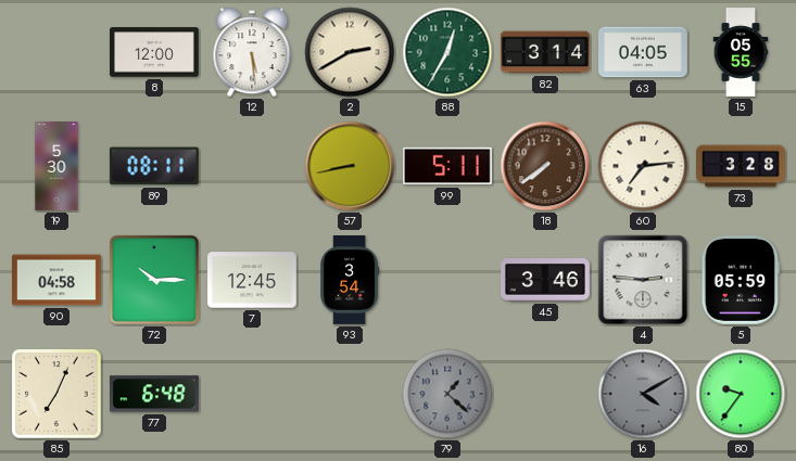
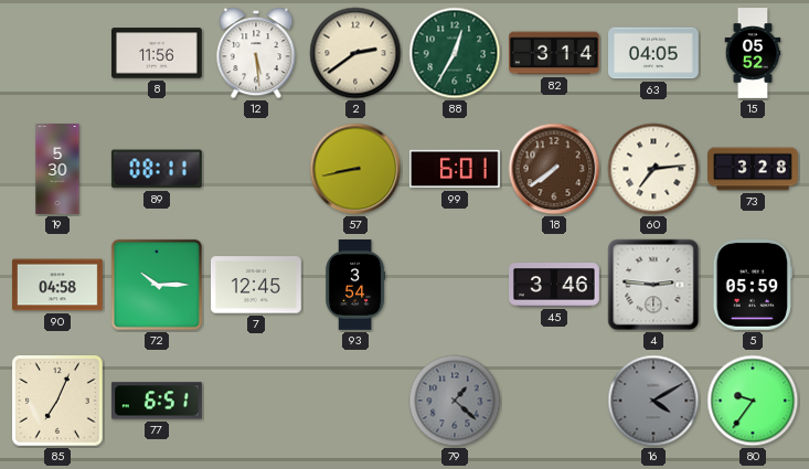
8: 12:00 -> 11:56
2: 2:40 -> 2:39
15: 05:55 -> 05:52
99: 5:11 -> 6:01
77: 6:48 -> 6:51
